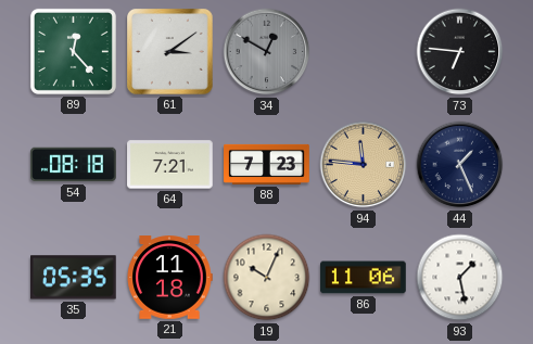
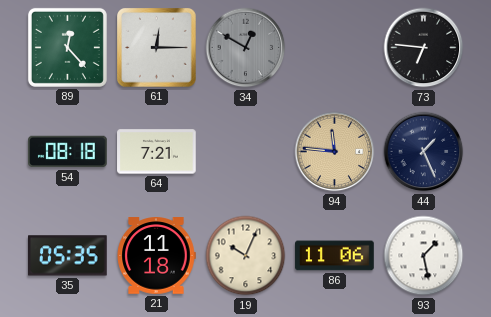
61: 3:09 -> 12:15
88: 7:23 -> none
